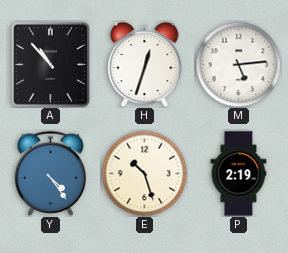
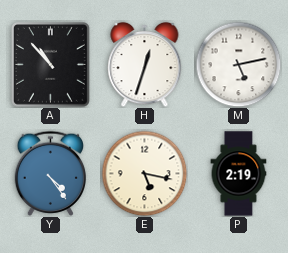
M: 5:14 -> 5:13
E: 10:27 -> 5:17
